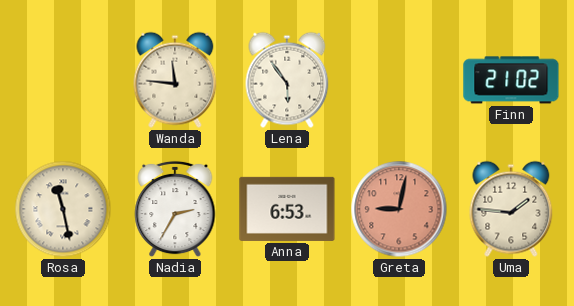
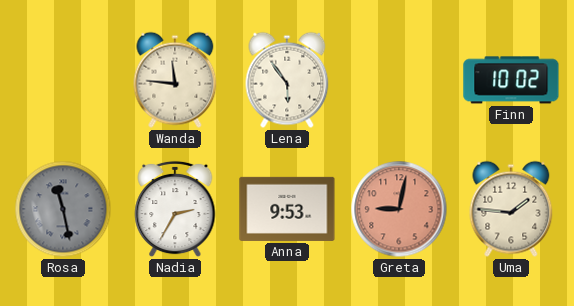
Finn: 21:02 -> 10:02
Rosa dial: cream -> grey
Anna: 6:53 -> 9:53
